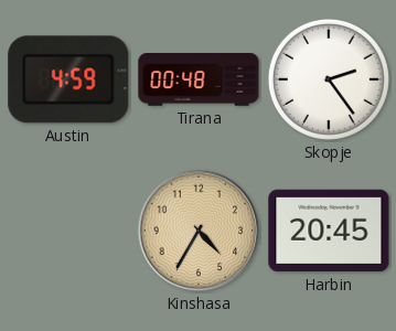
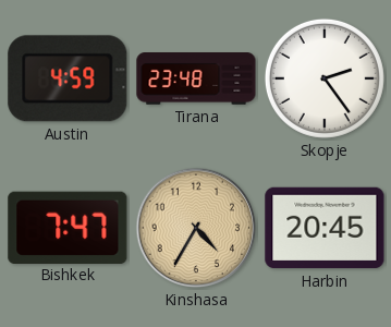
Tirana: 00:48 -> 23:48
Bishkek: none -> 7:47
